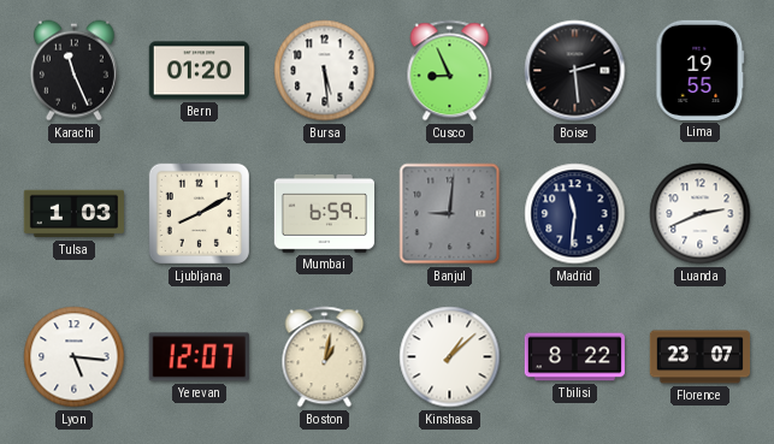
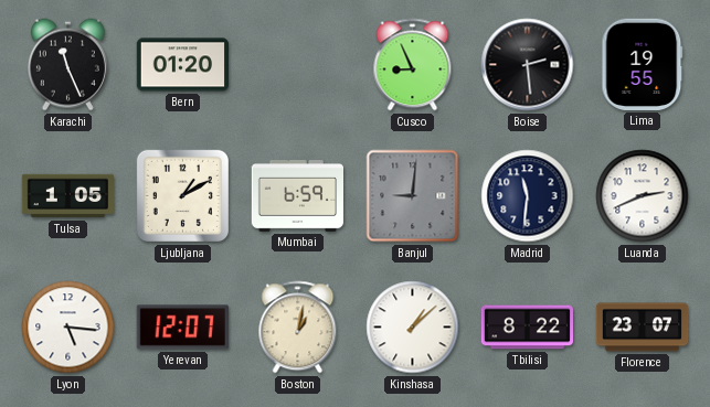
Bursa: 5:29 -> none
Tulsa: 1:03 -> 1:05
Ljubljana: 8:10 -> 1:10
